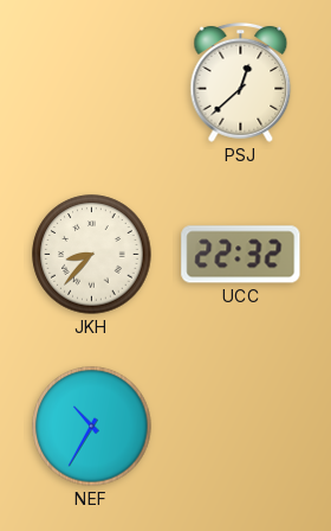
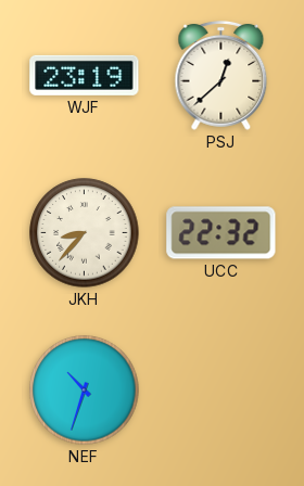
WJF: none -> 23:19
NEF: 10:35 -> 10:33
